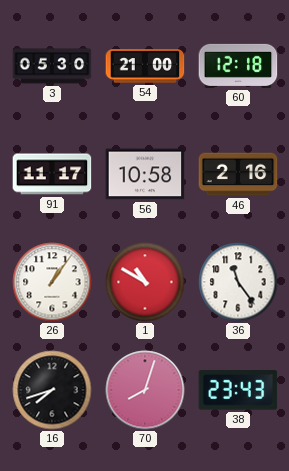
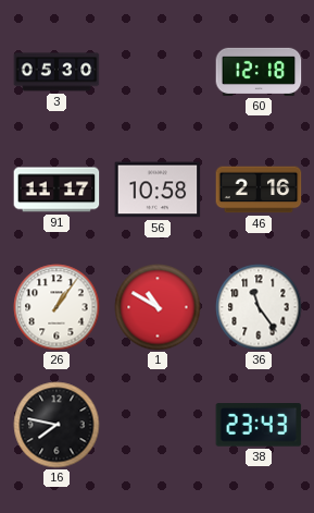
54: 21:00 -> none
16: 7:42 -> 7:47
70: 8:03 -> none
